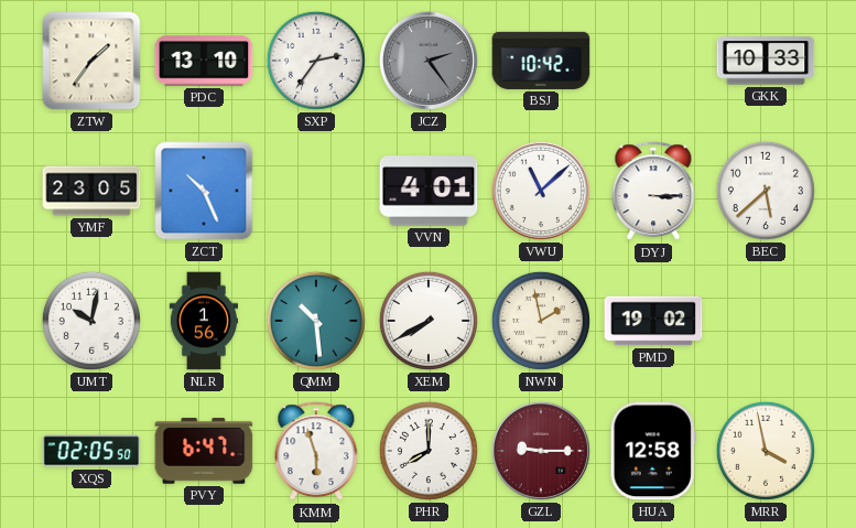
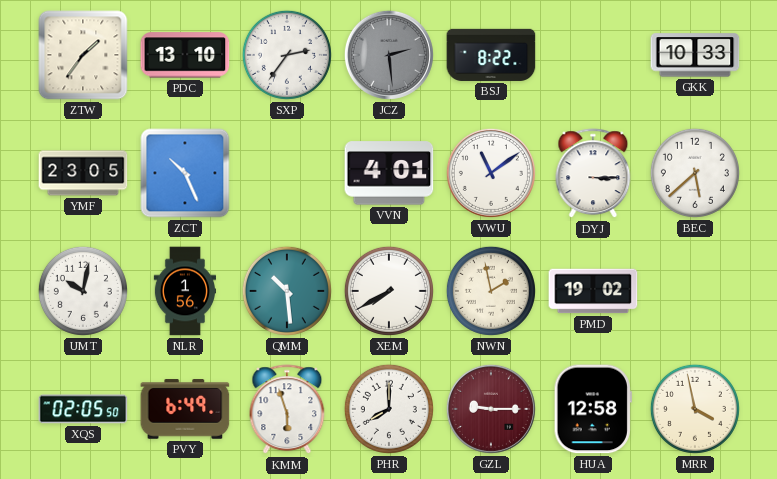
JCZ: 2:24 -> 2:29
BSJ: 10:42 -> 8:22
VWU: 11:08 -> 11:09
PVY: 6:47 -> 6:49
